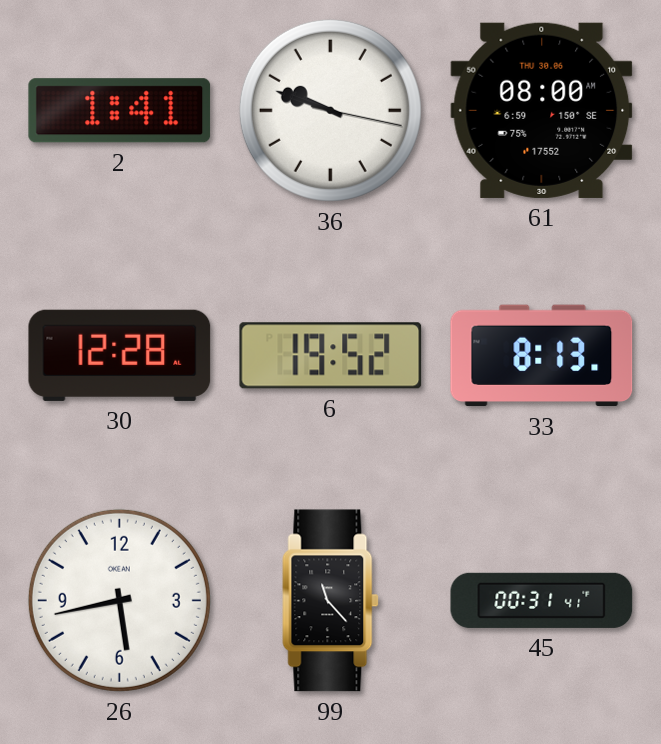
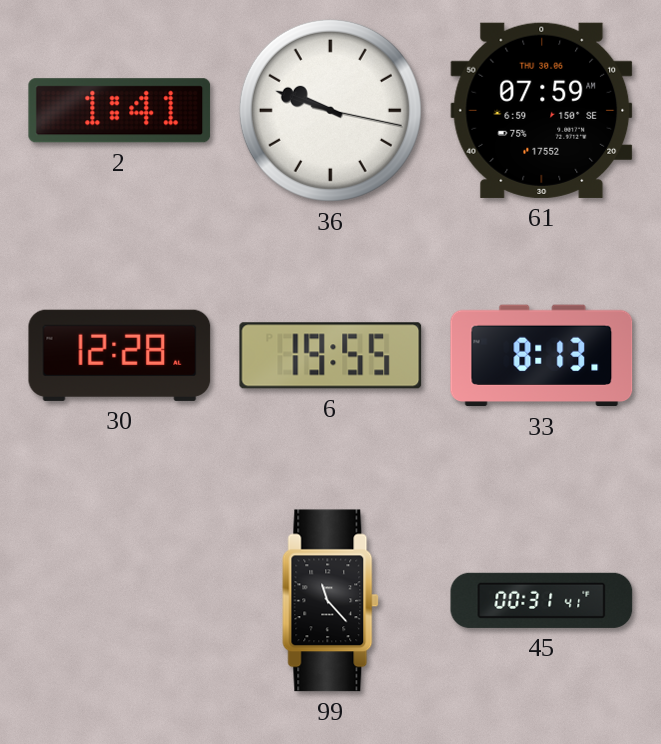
61: 08:00 -> 07:59
6: 19:52 -> 19:55
26: 5:43 -> none
